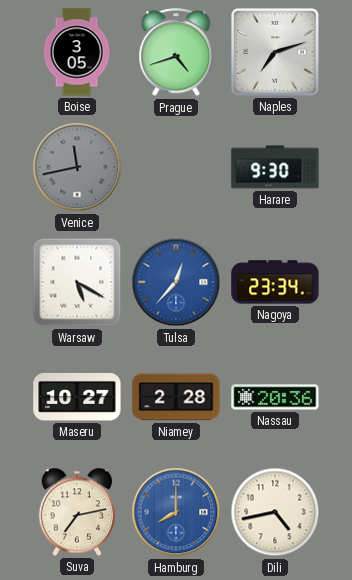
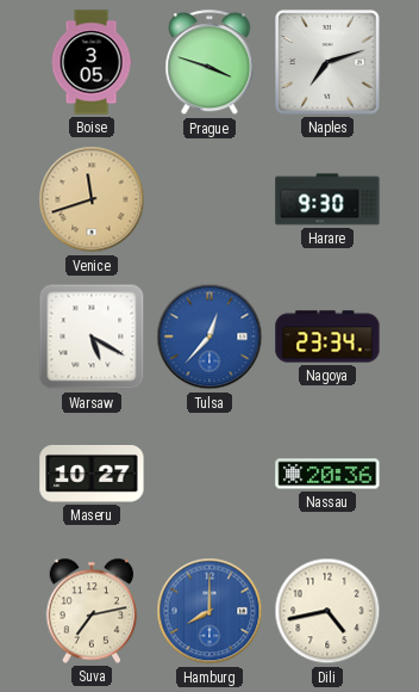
Prague: 4:42 -> 3:48
Venice: 11:43 -> 11:42
Venice dial: grey -> champagne
Niamey: 2:28 -> none
